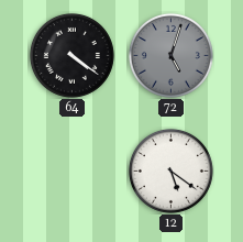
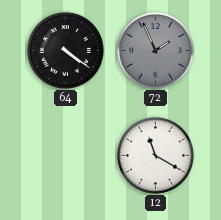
72: 5:03 -> 1:56
12: 5:21 -> 11:20
